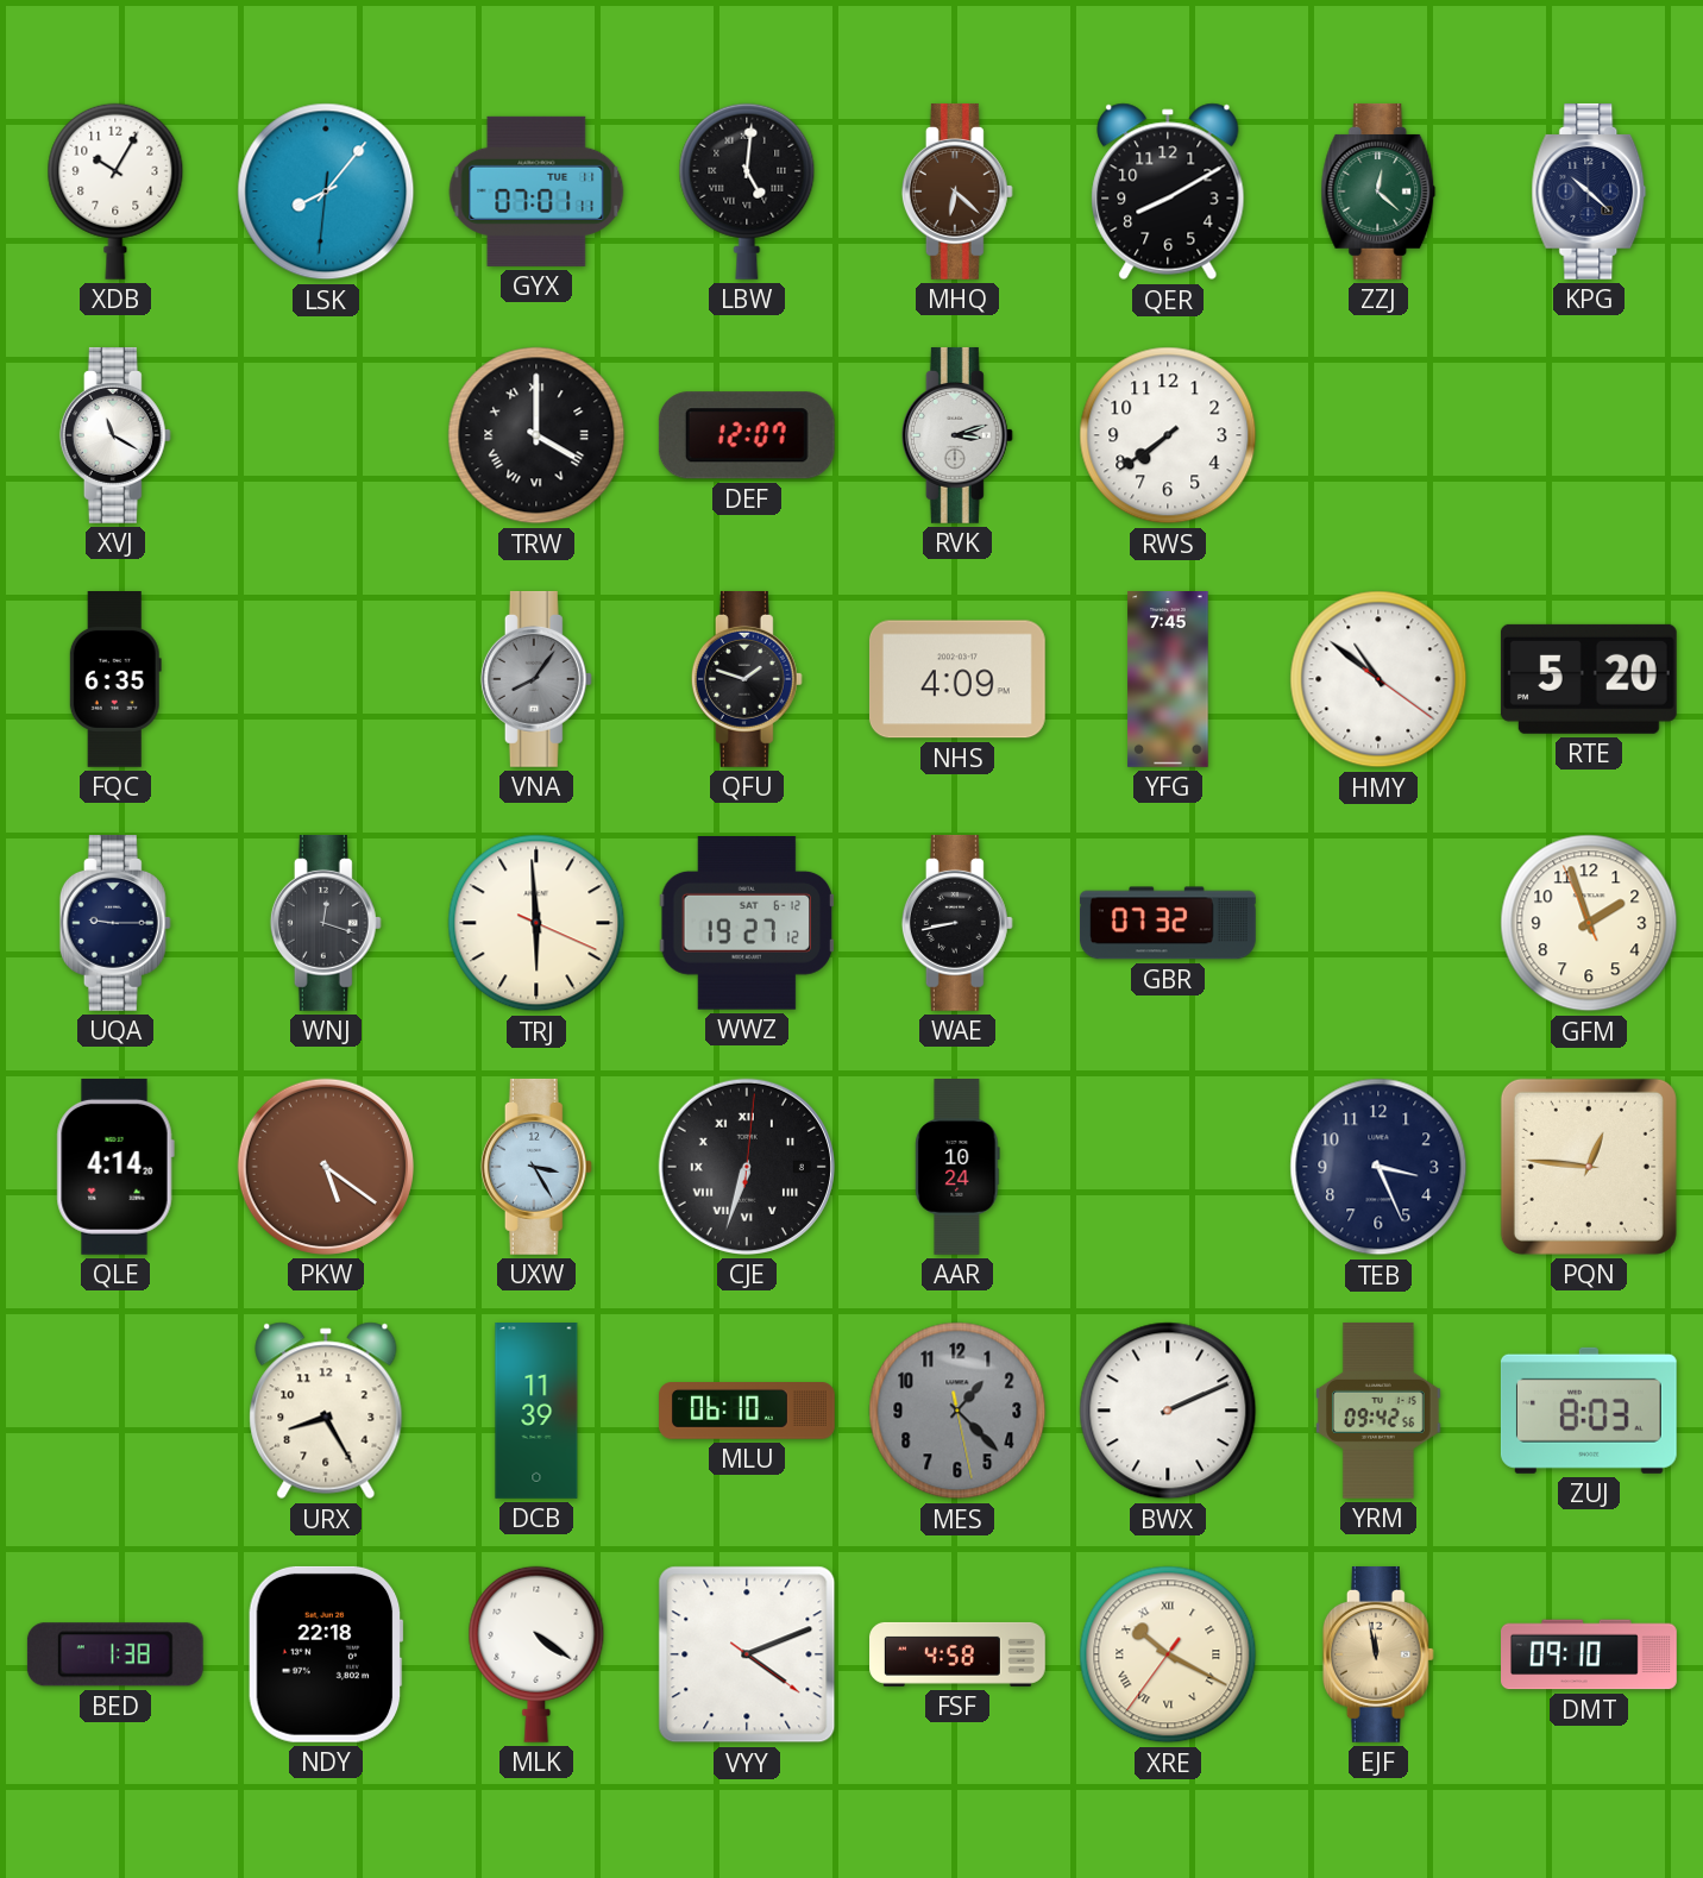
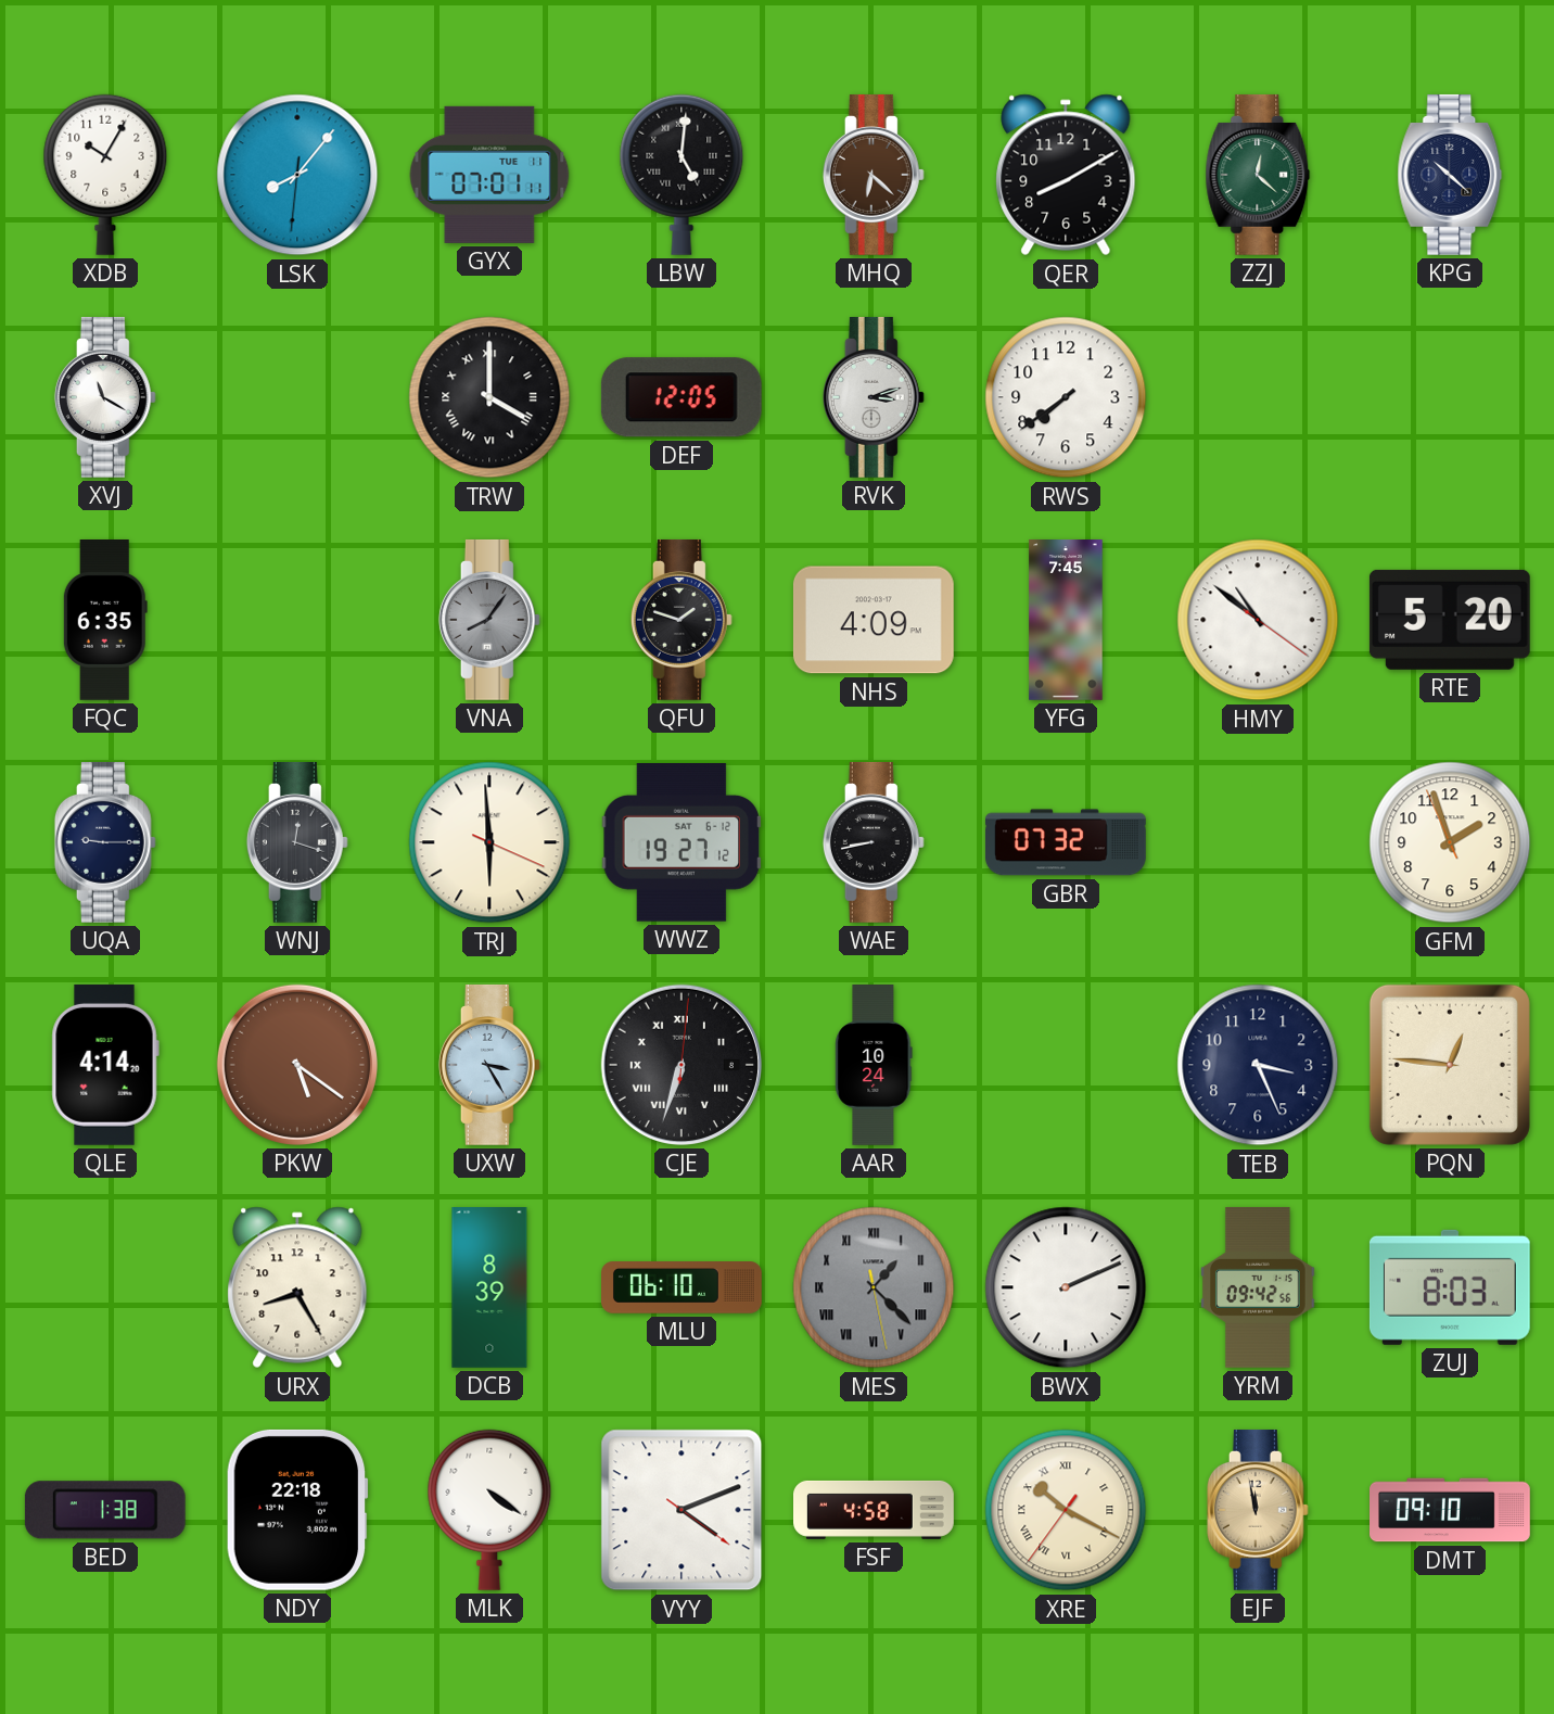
DEF: 12:07 -> 12:05
DCB: 11:39 -> 8:39
MES numerals: Arabic -> Roman
